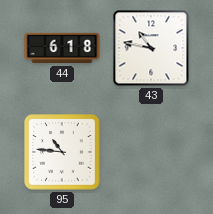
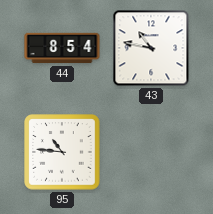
44: 6:18 -> 8:54
